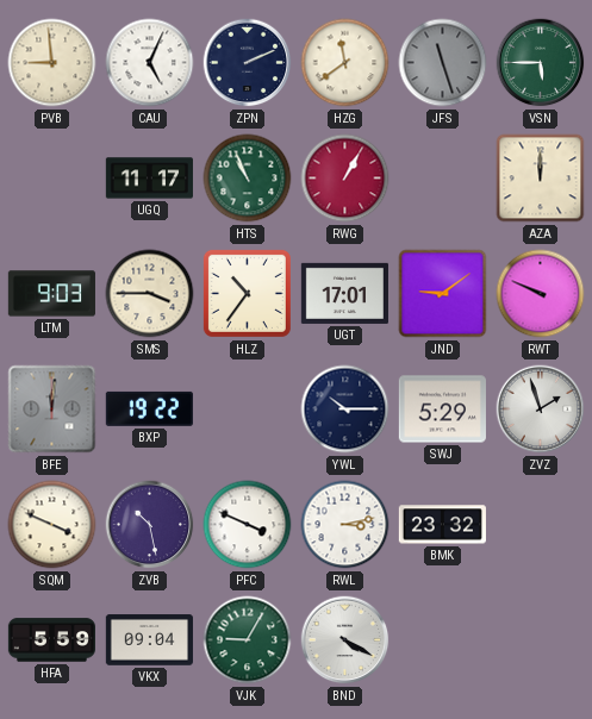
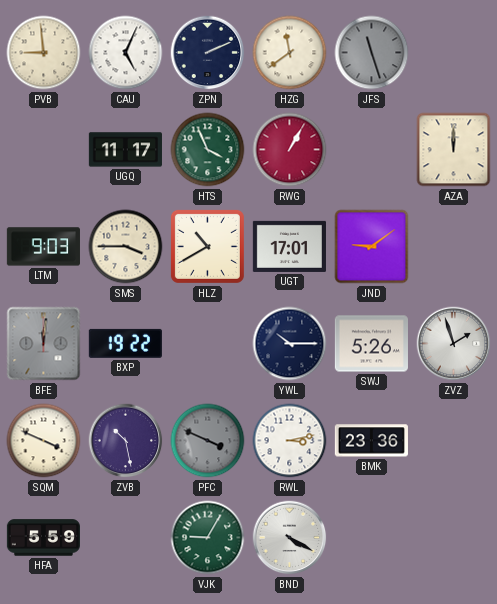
VSN: 5:45 -> none
HTS: 10:56 -> 3:56
HLZ: 10:36 -> 10:40
RWT: 9:49 -> none
SWJ: 5:29 -> 5:26
PFC dial: white -> grey
BMK: 23:32 -> 23:36
VKX: 09:04 -> none
